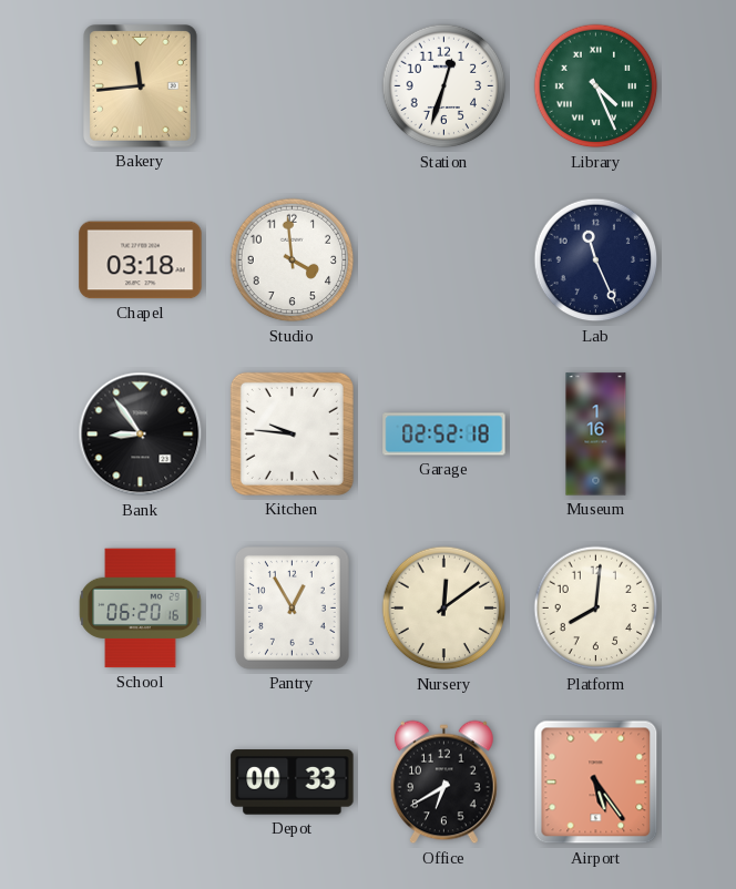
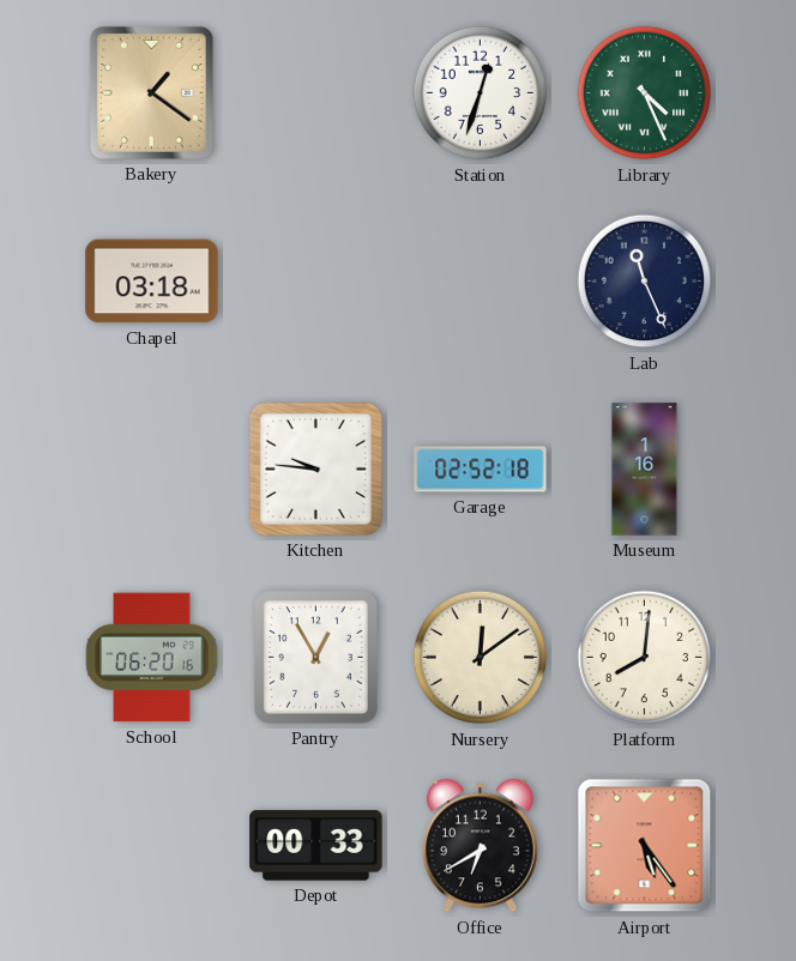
Bakery: 11:44 -> 1:21
Studio: 3:59 -> none
Bank: 8:54 -> none
